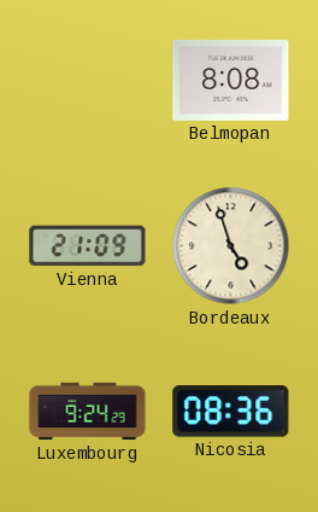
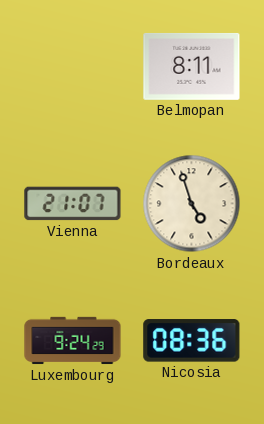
Belmopan: 8:08 -> 8:11
Vienna: 21:09 -> 21:07
